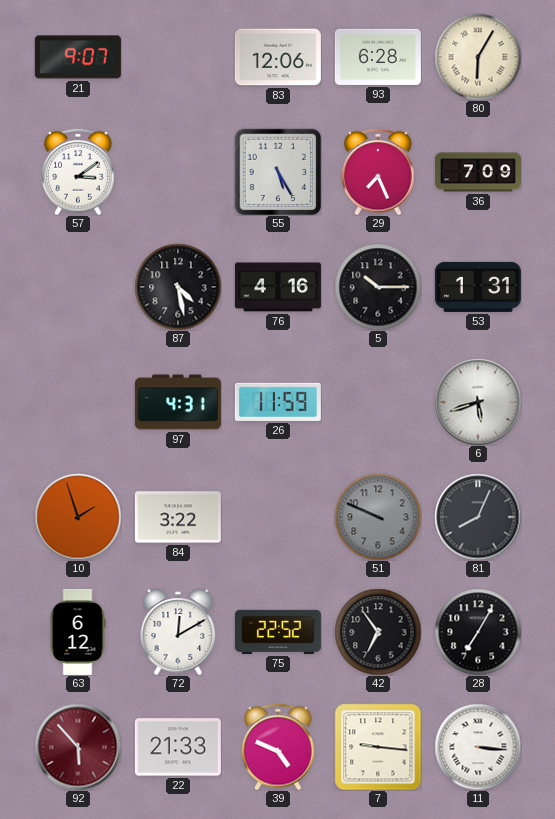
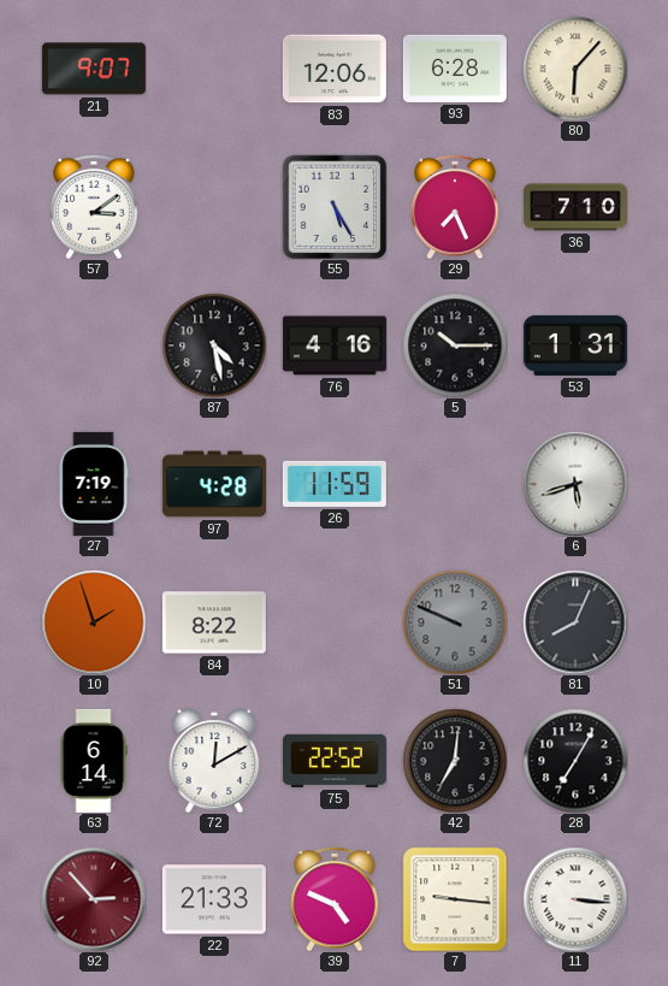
80: 6:05 -> 6:07
36: 7:09 -> 7:10
27: none -> 7:19
97: 4:31 -> 4:28
84: 3:22 -> 8:22
63: 6:12 -> 6:14
42: 6:54 -> 7:01
92: 5:53 -> 2:53
